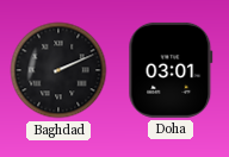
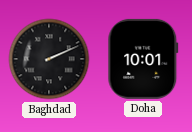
Doha: 03:01 -> 10:01
